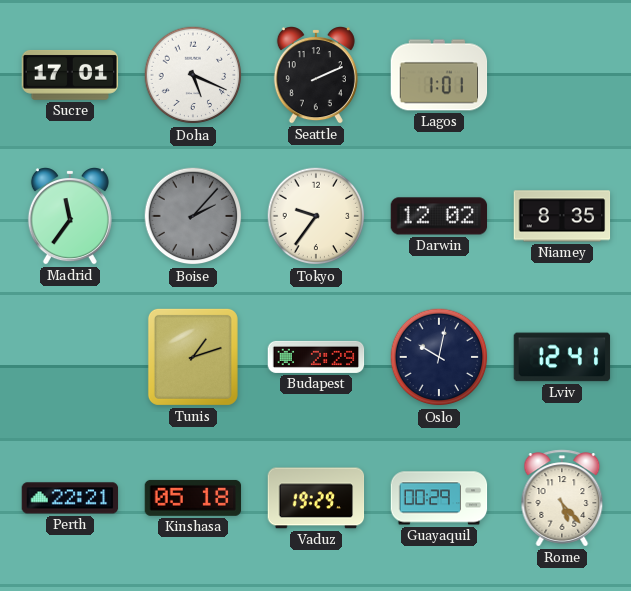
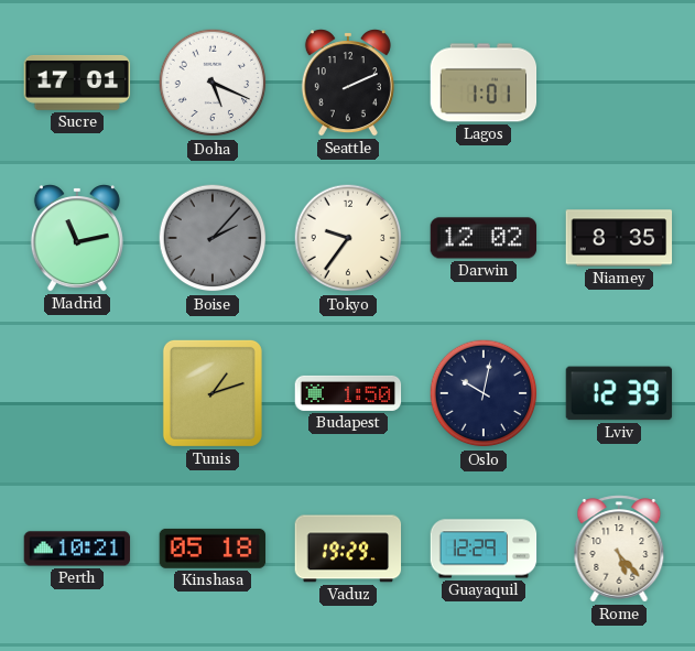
Madrid: 11:36 -> 11:13
Budapest: 2:29 -> 1:50
Lviv: 12:41 -> 12:39
Perth: 22:21 -> 10:21
Guayaquil: 00:29 -> 12:29
